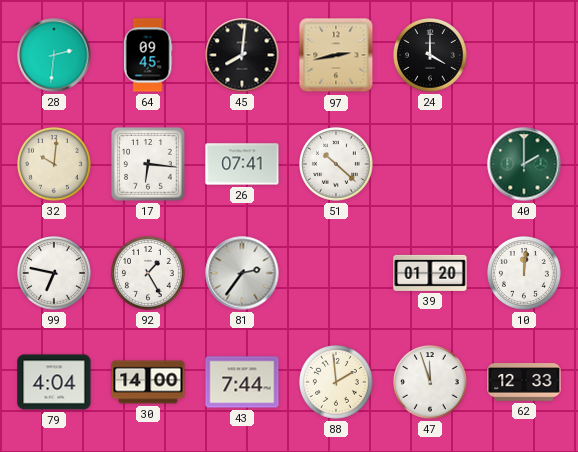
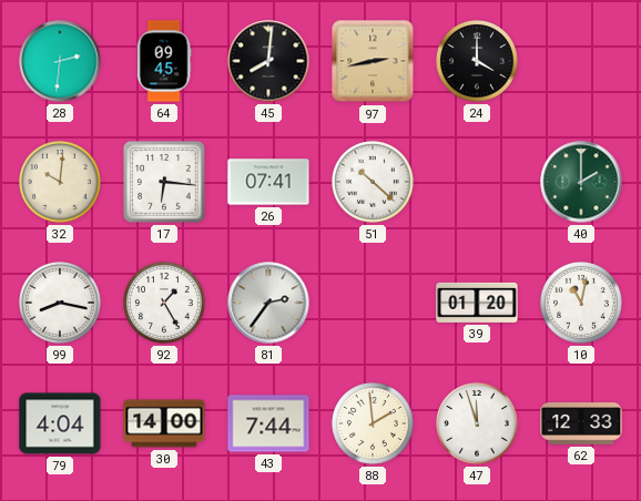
99: 6:47 -> 8:17
10: 12:01 -> 11:02
